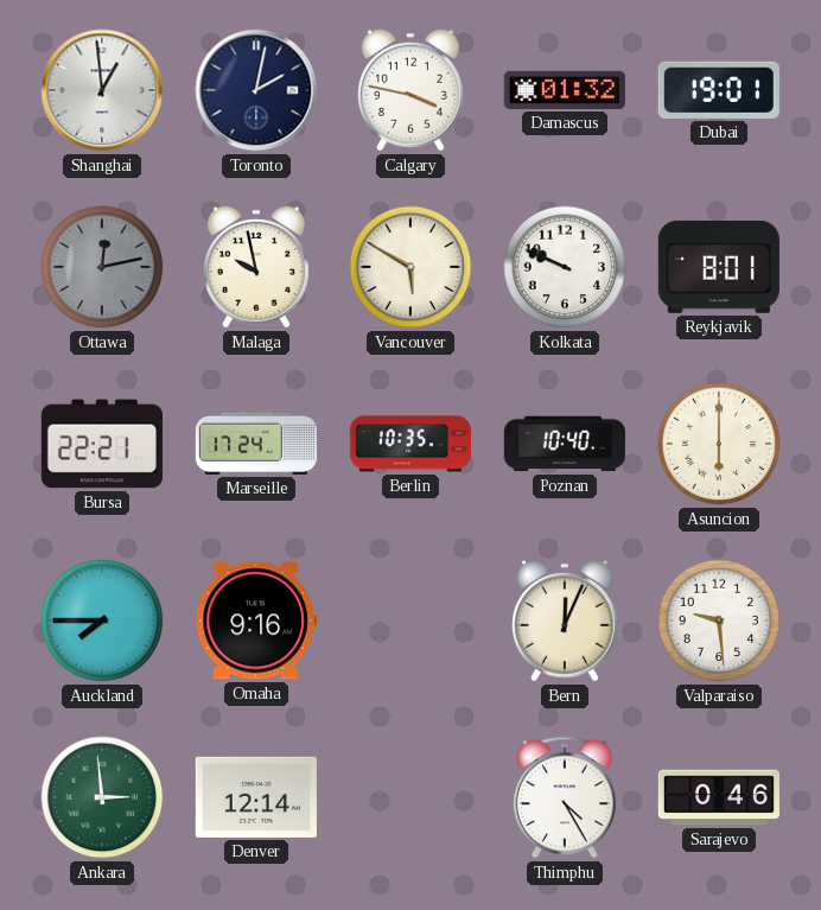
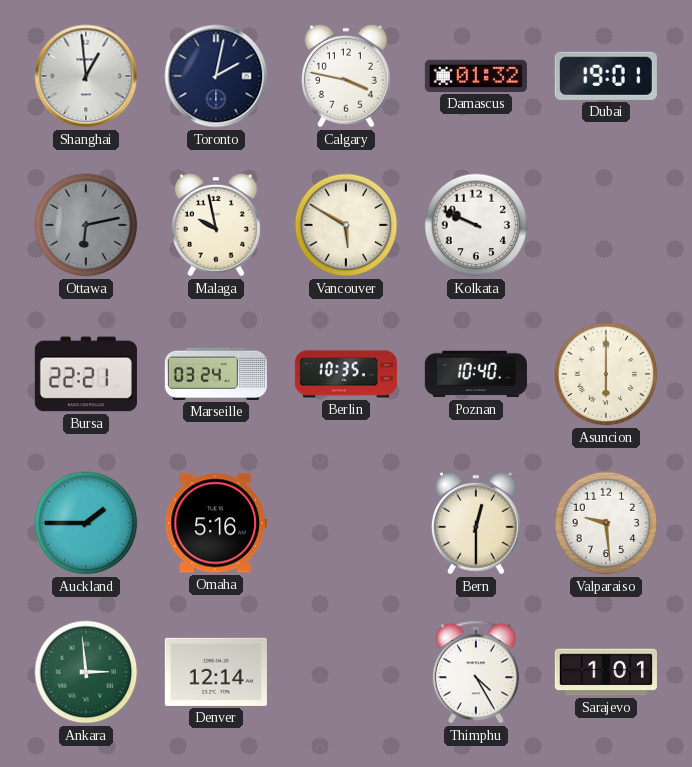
Ottawa: 12:13 -> 6:13
Reykjavik: 8:01 -> none
Marseille: 17:24 -> 03:24
Auckland: 7:45 -> 1:45
Omaha: 9:16 -> 5:16
Bern: 12:04 -> 12:30
Sarajevo: 0:46 -> 1:01
